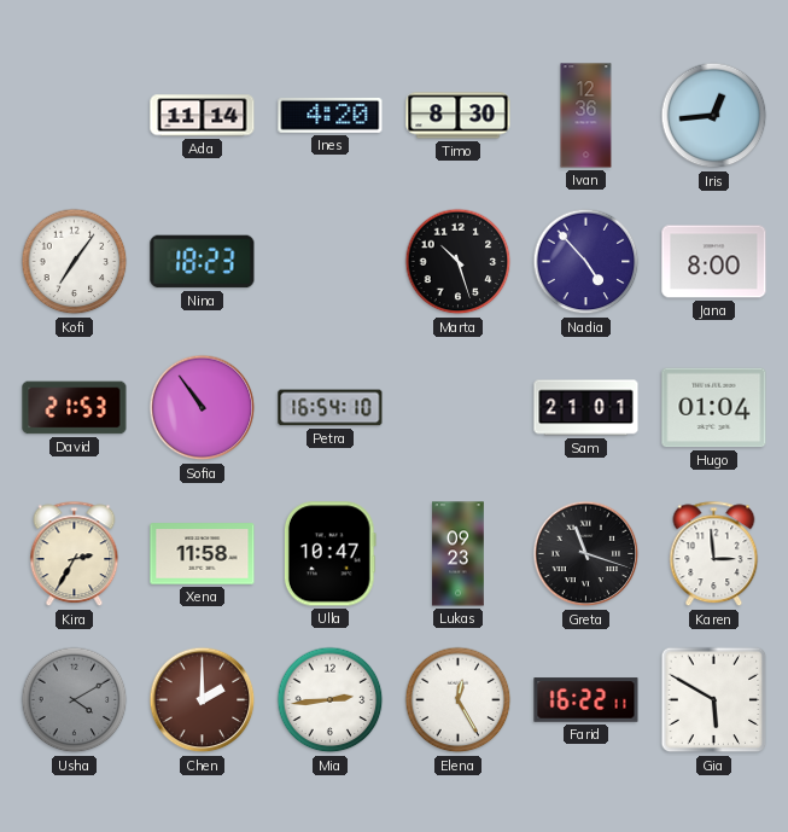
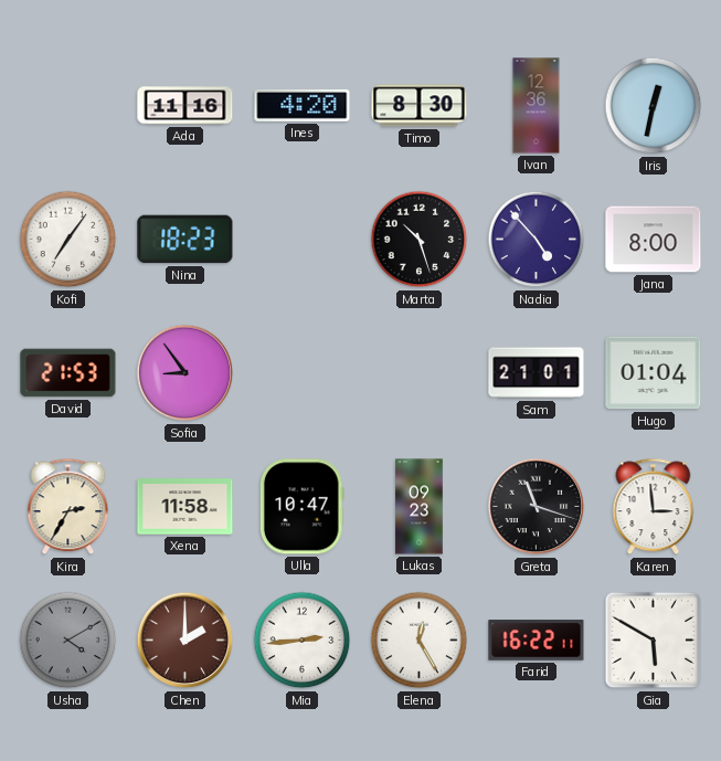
Ada: 11:14 -> 11:16
Iris: 12:44 -> 12:32
Sofia: 10:54 -> 8:54
Petra: 16:54 -> none
